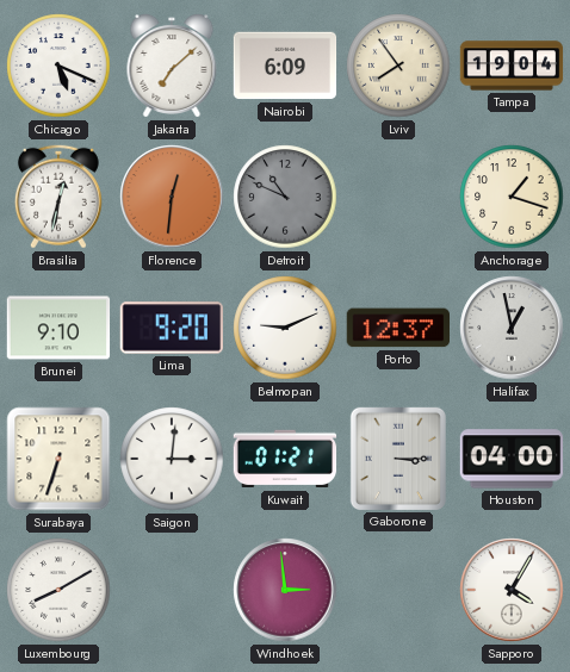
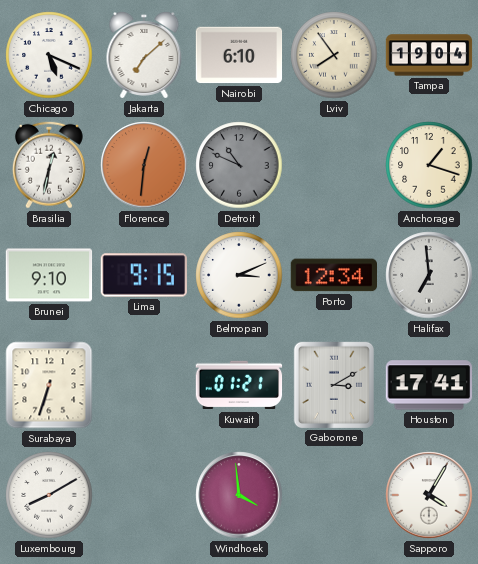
Nairobi: 6:09 -> 6:10
Lima: 9:20 -> 9:15
Belmopan: 9:11 -> 3:11
Porto: 12:37 -> 12:34
Halifax: 12:58 -> 6:59
Saigon: 3:01 -> none
Gaborone: 3:15 -> 3:10
Houston: 04:00 -> 17:41
Windhoek: 2:59 -> 3:59
